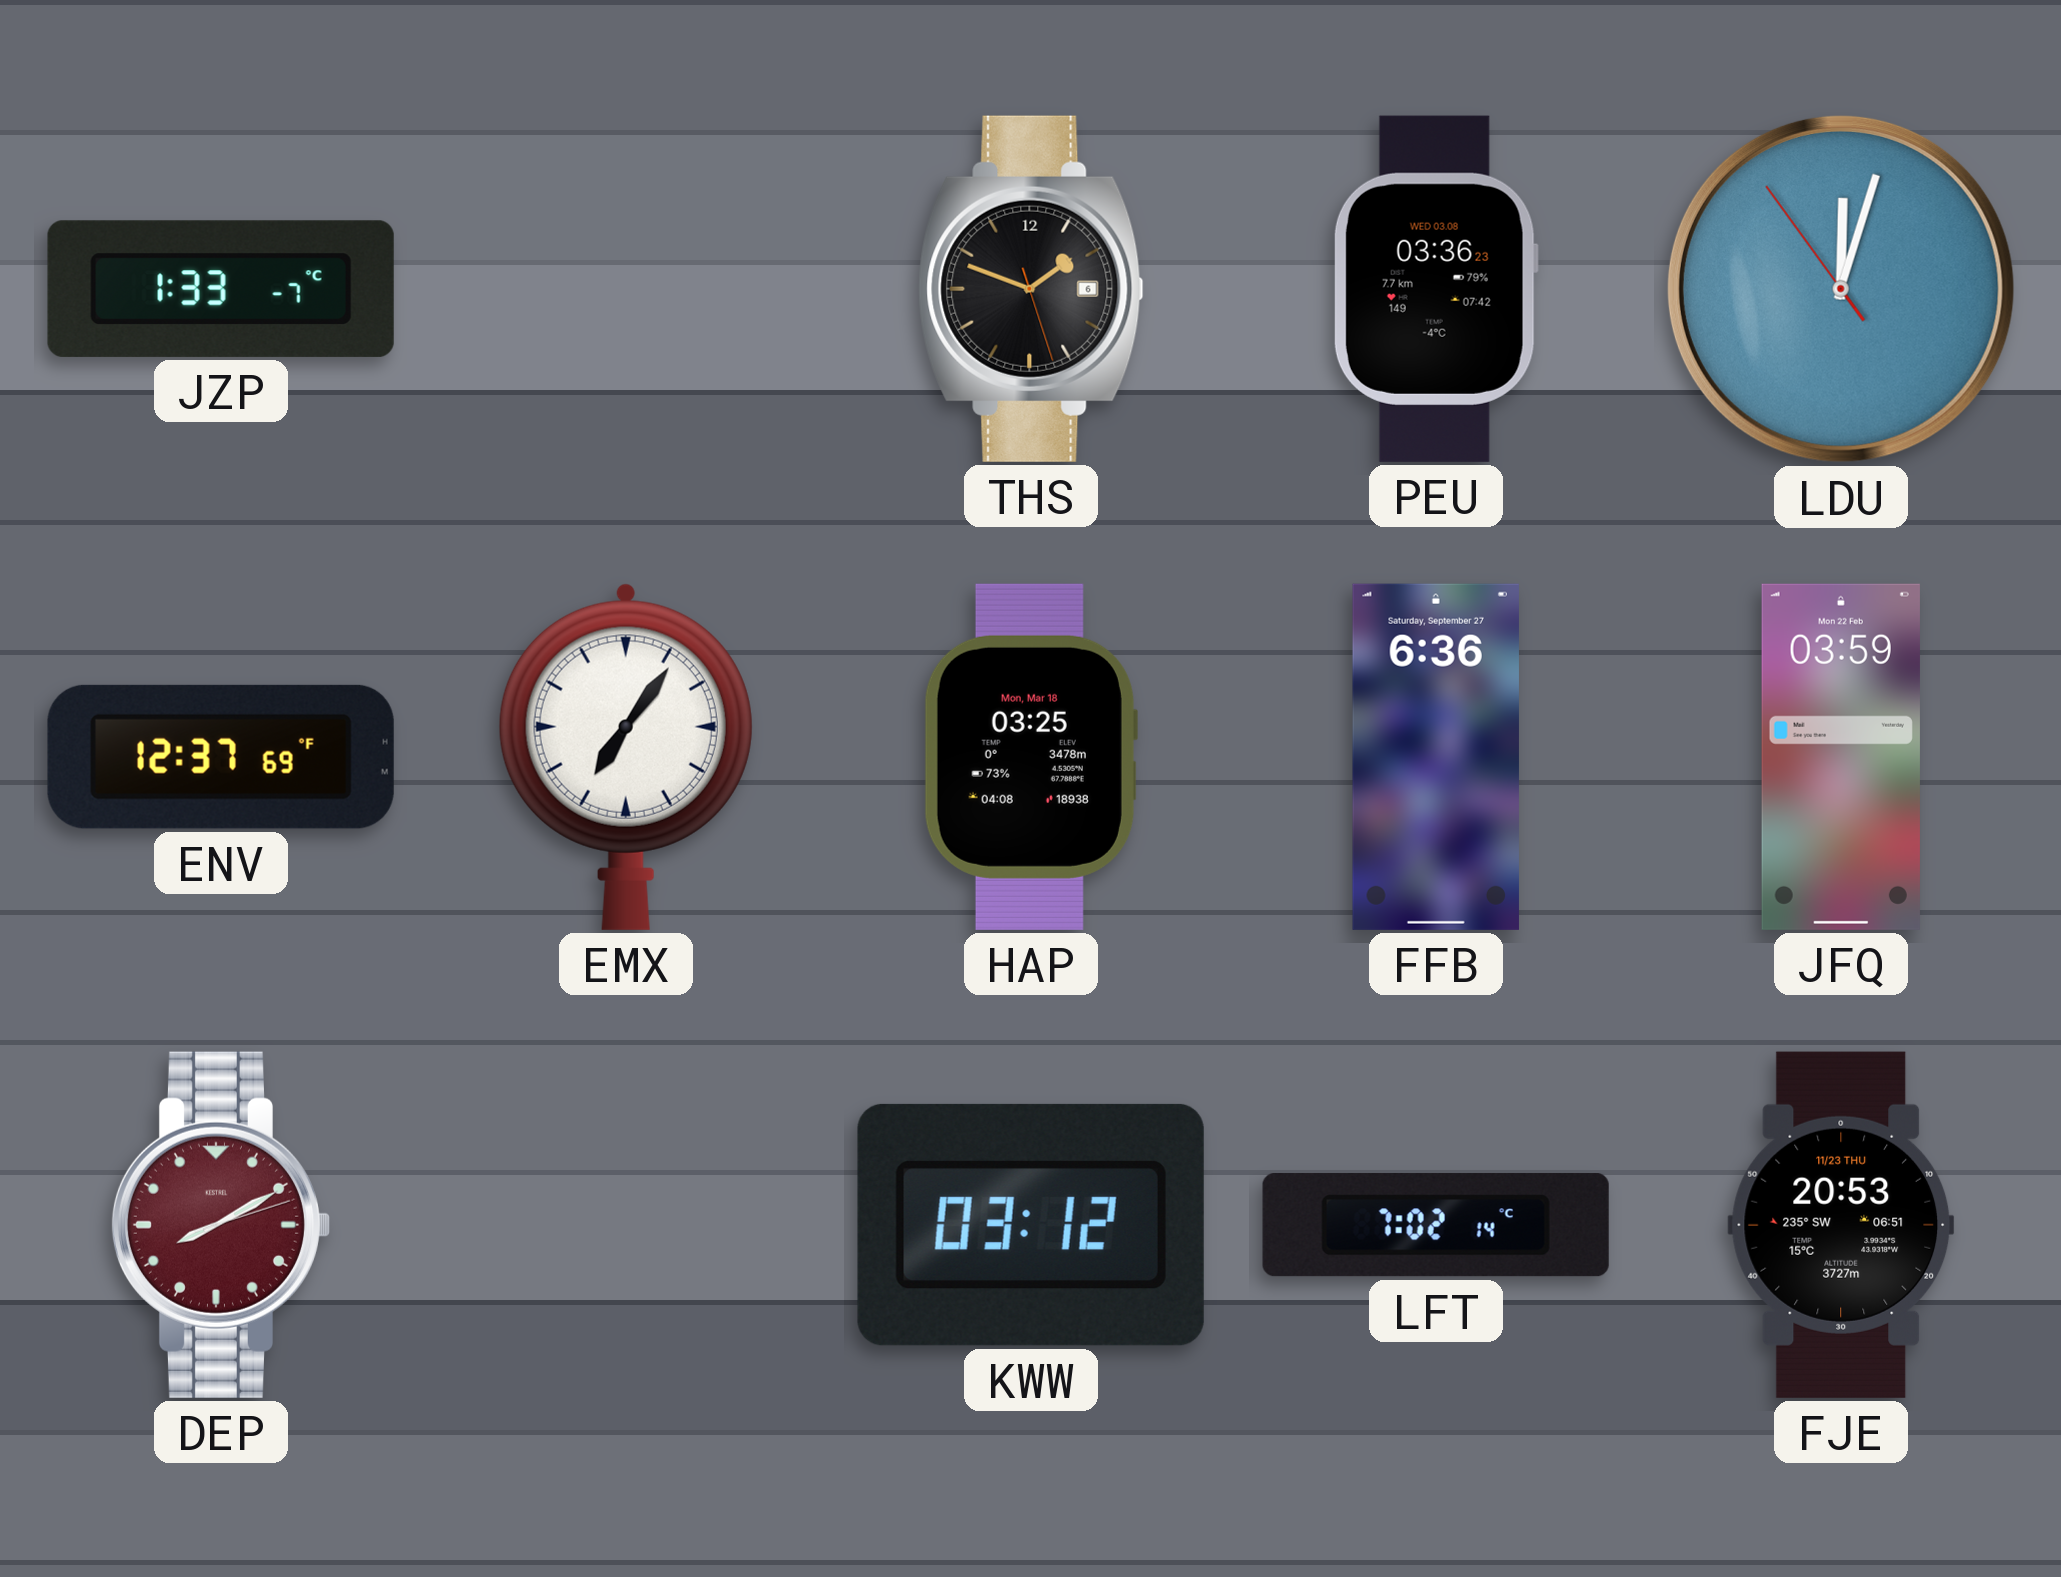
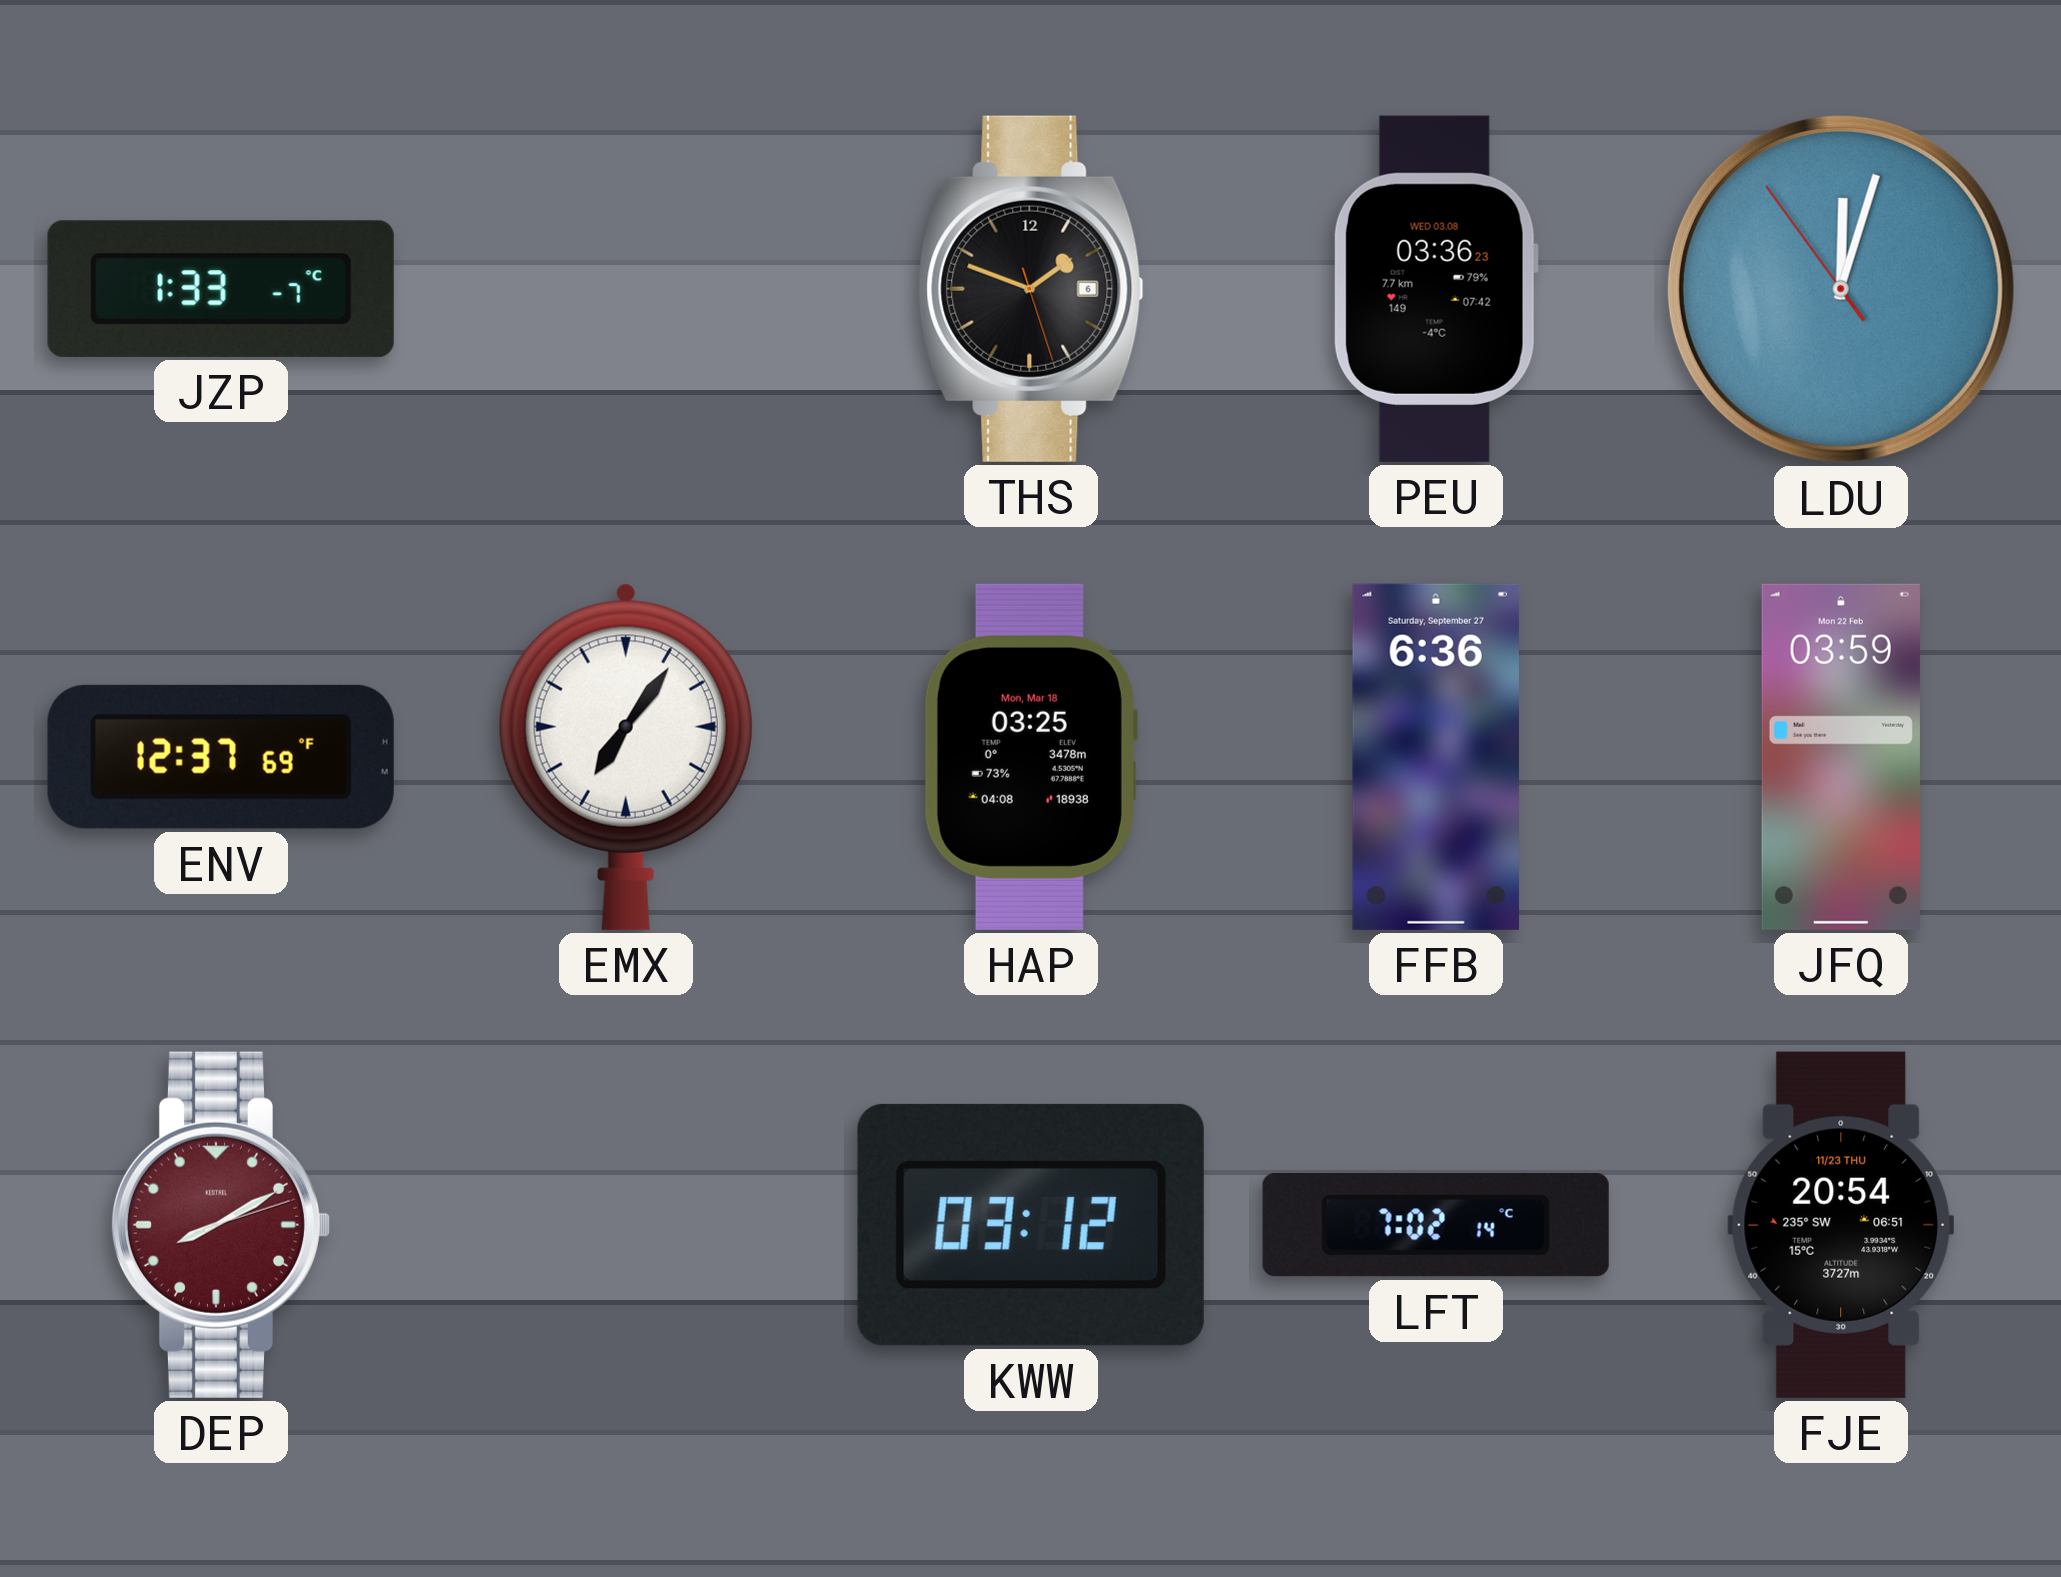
FJE: 20:53 -> 20:54
